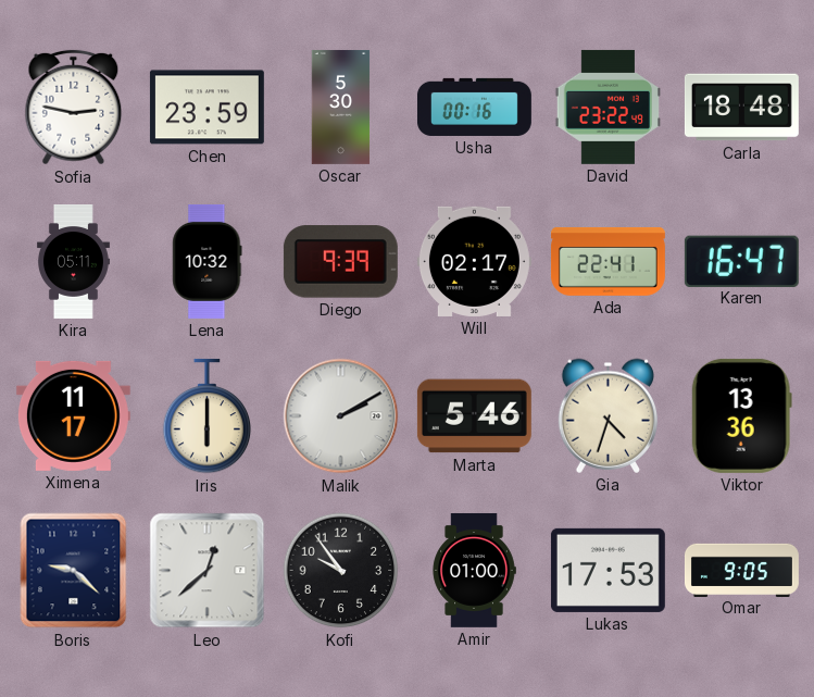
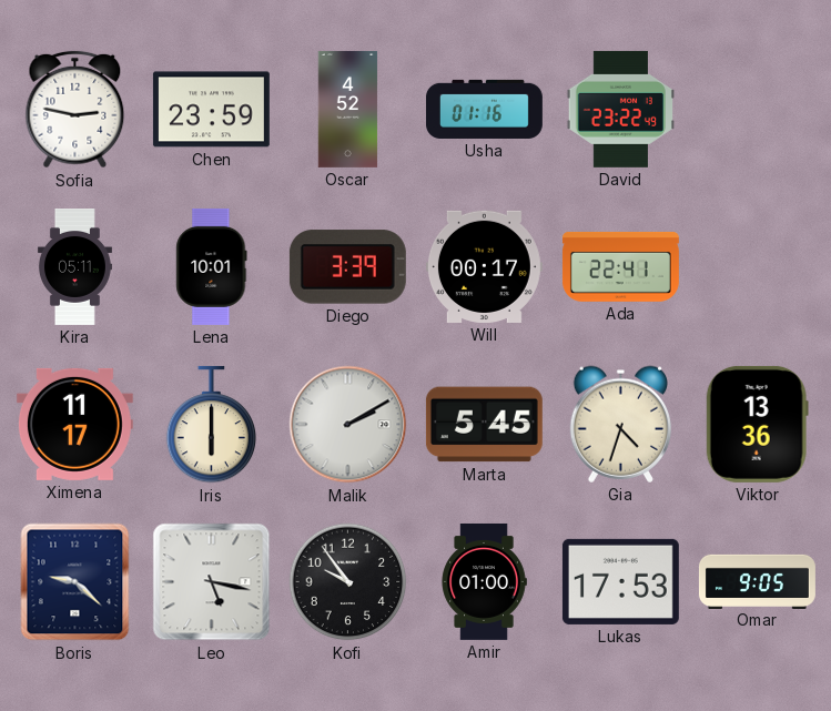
Oscar: 5:30 -> 4:52
Usha: 00:16 -> 01:16
Carla: 18:48 -> none
Lena: 10:32 -> 10:01
Diego: 9:39 -> 3:39
Will: 02:17 -> 00:17
Karen: 16:47 -> none
Marta: 5:46 -> 5:45
Leo: 12:38 -> 5:17
